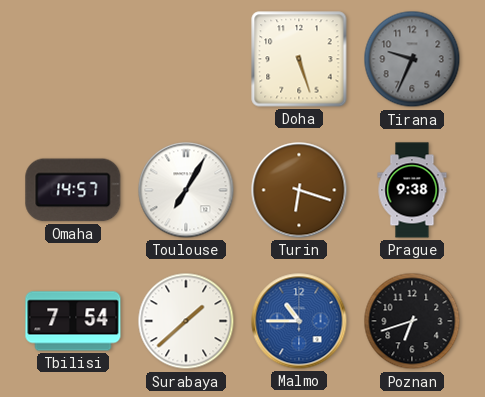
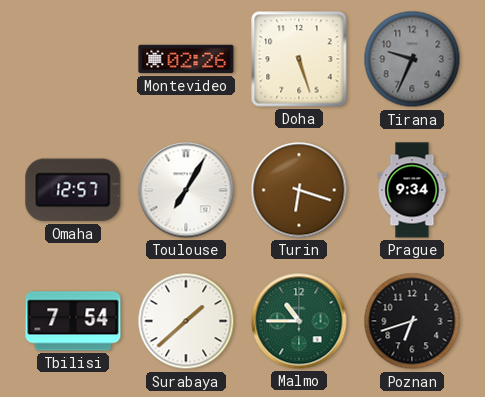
Montevideo: none -> 02:26
Omaha: 14:57 -> 12:57
Prague: 9:38 -> 9:34
Malmo dial: blue -> green
